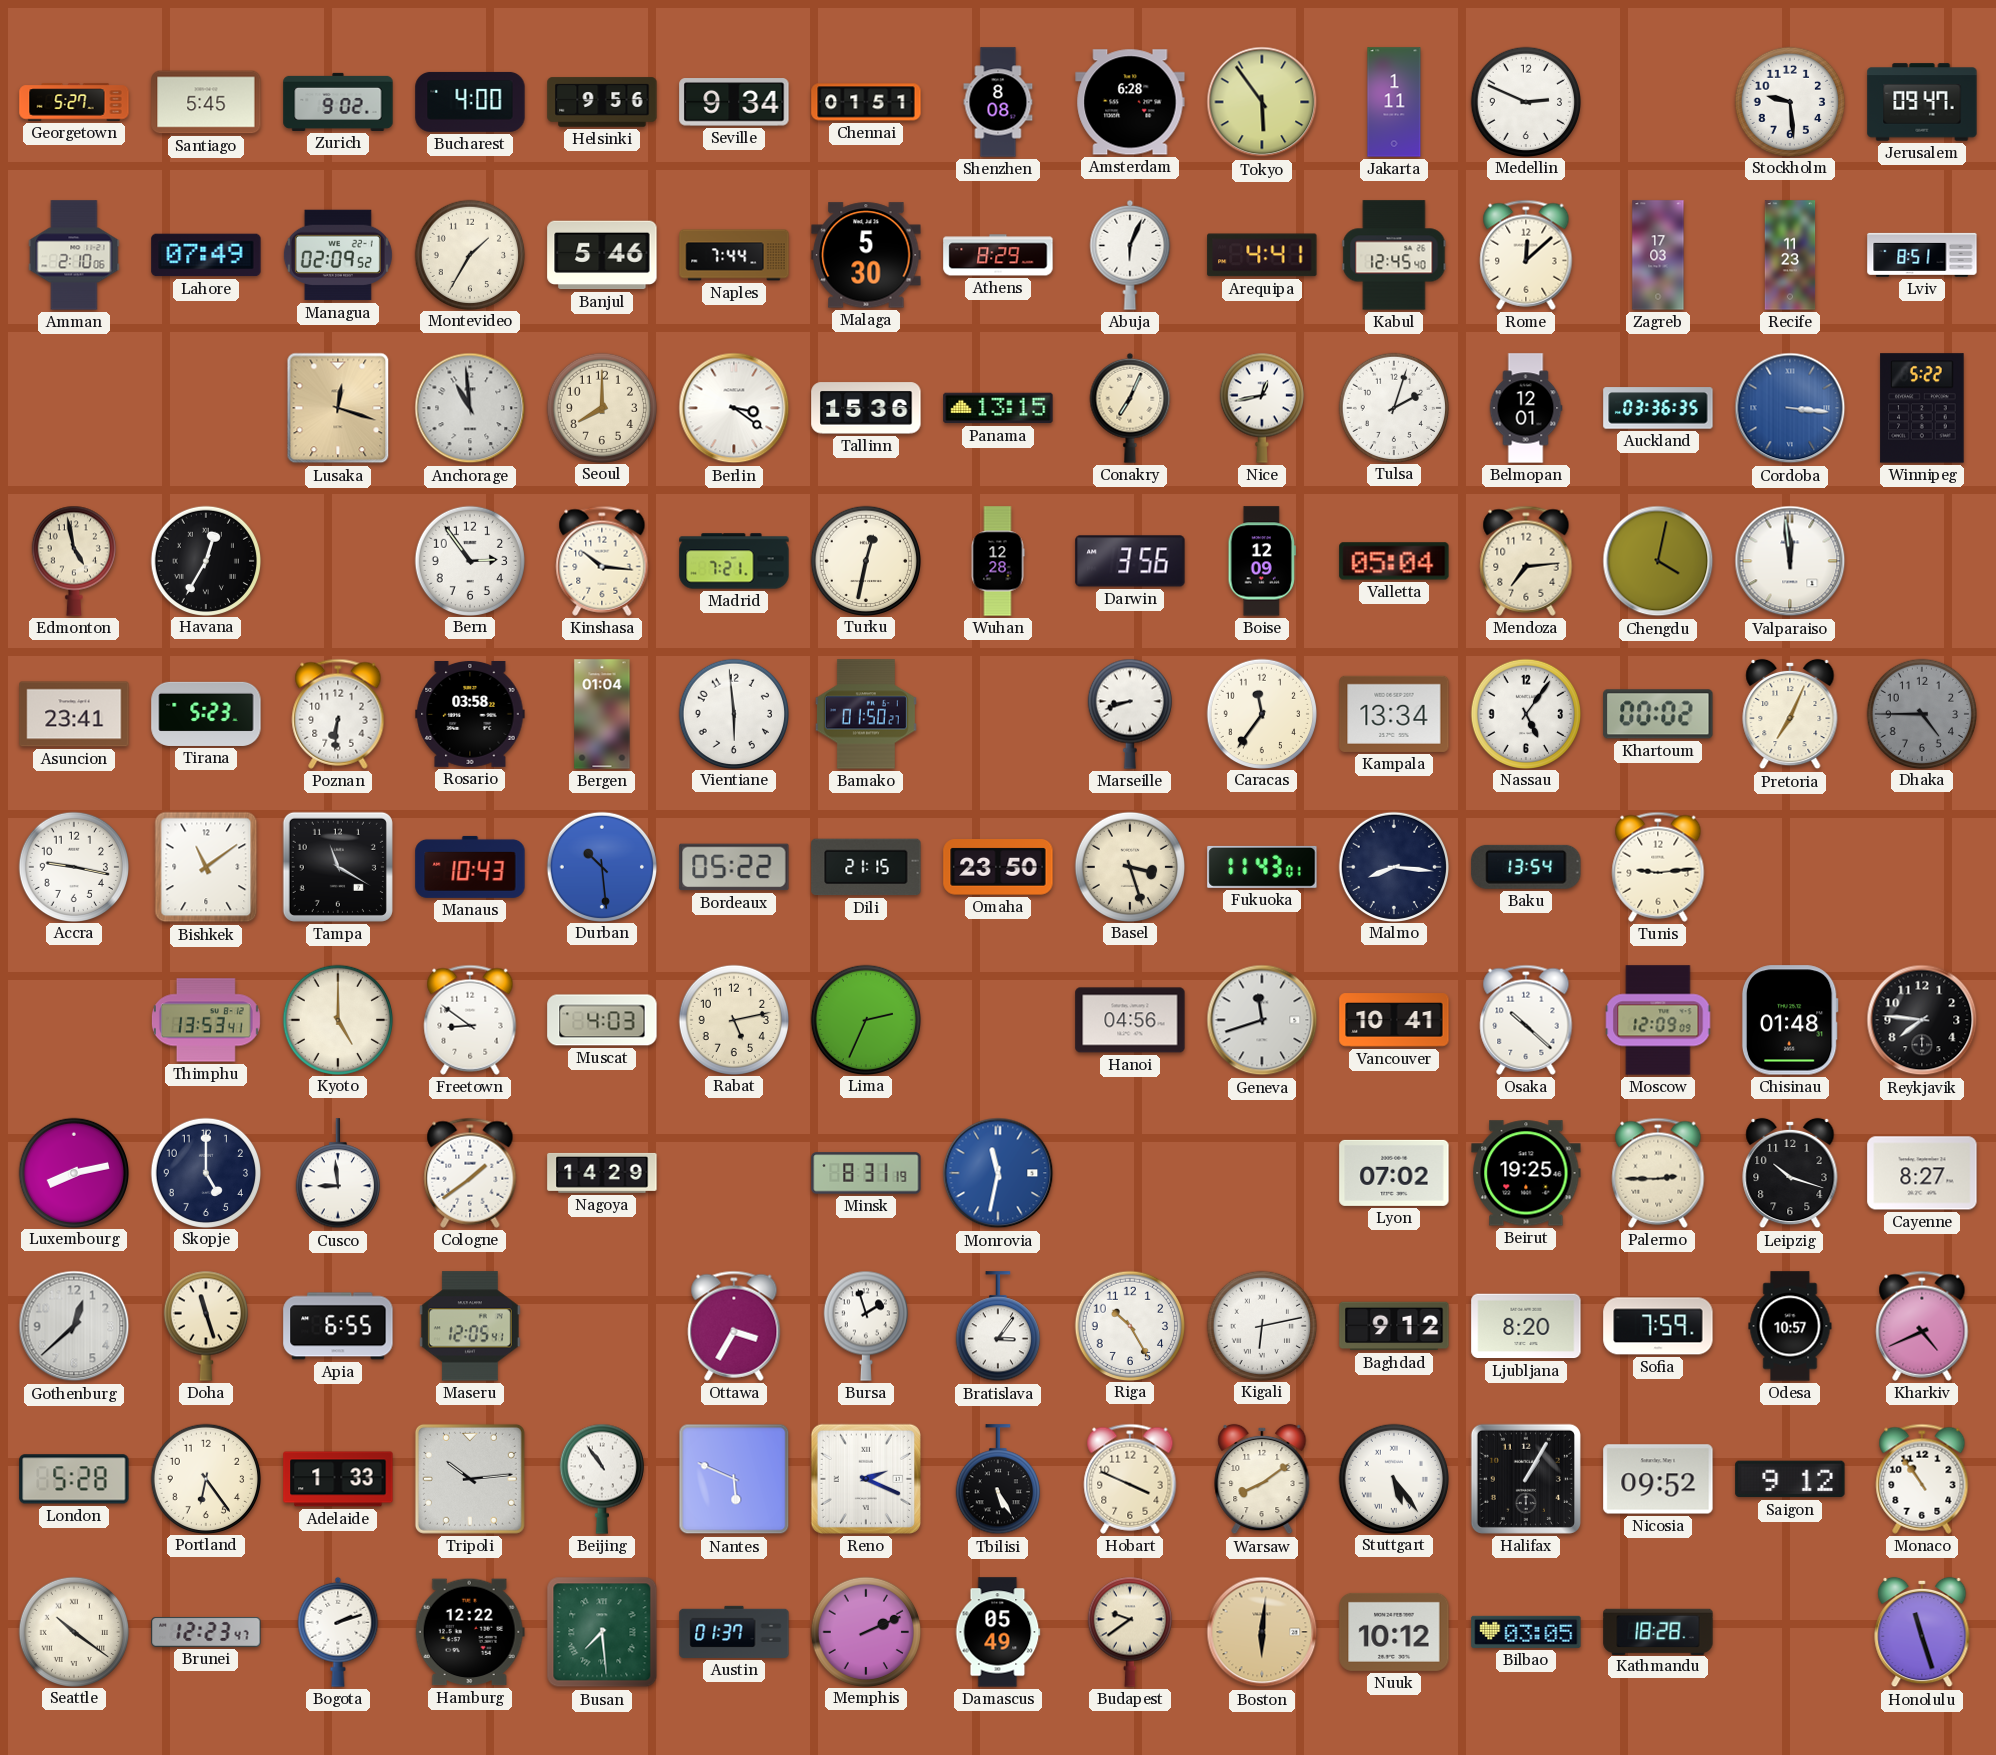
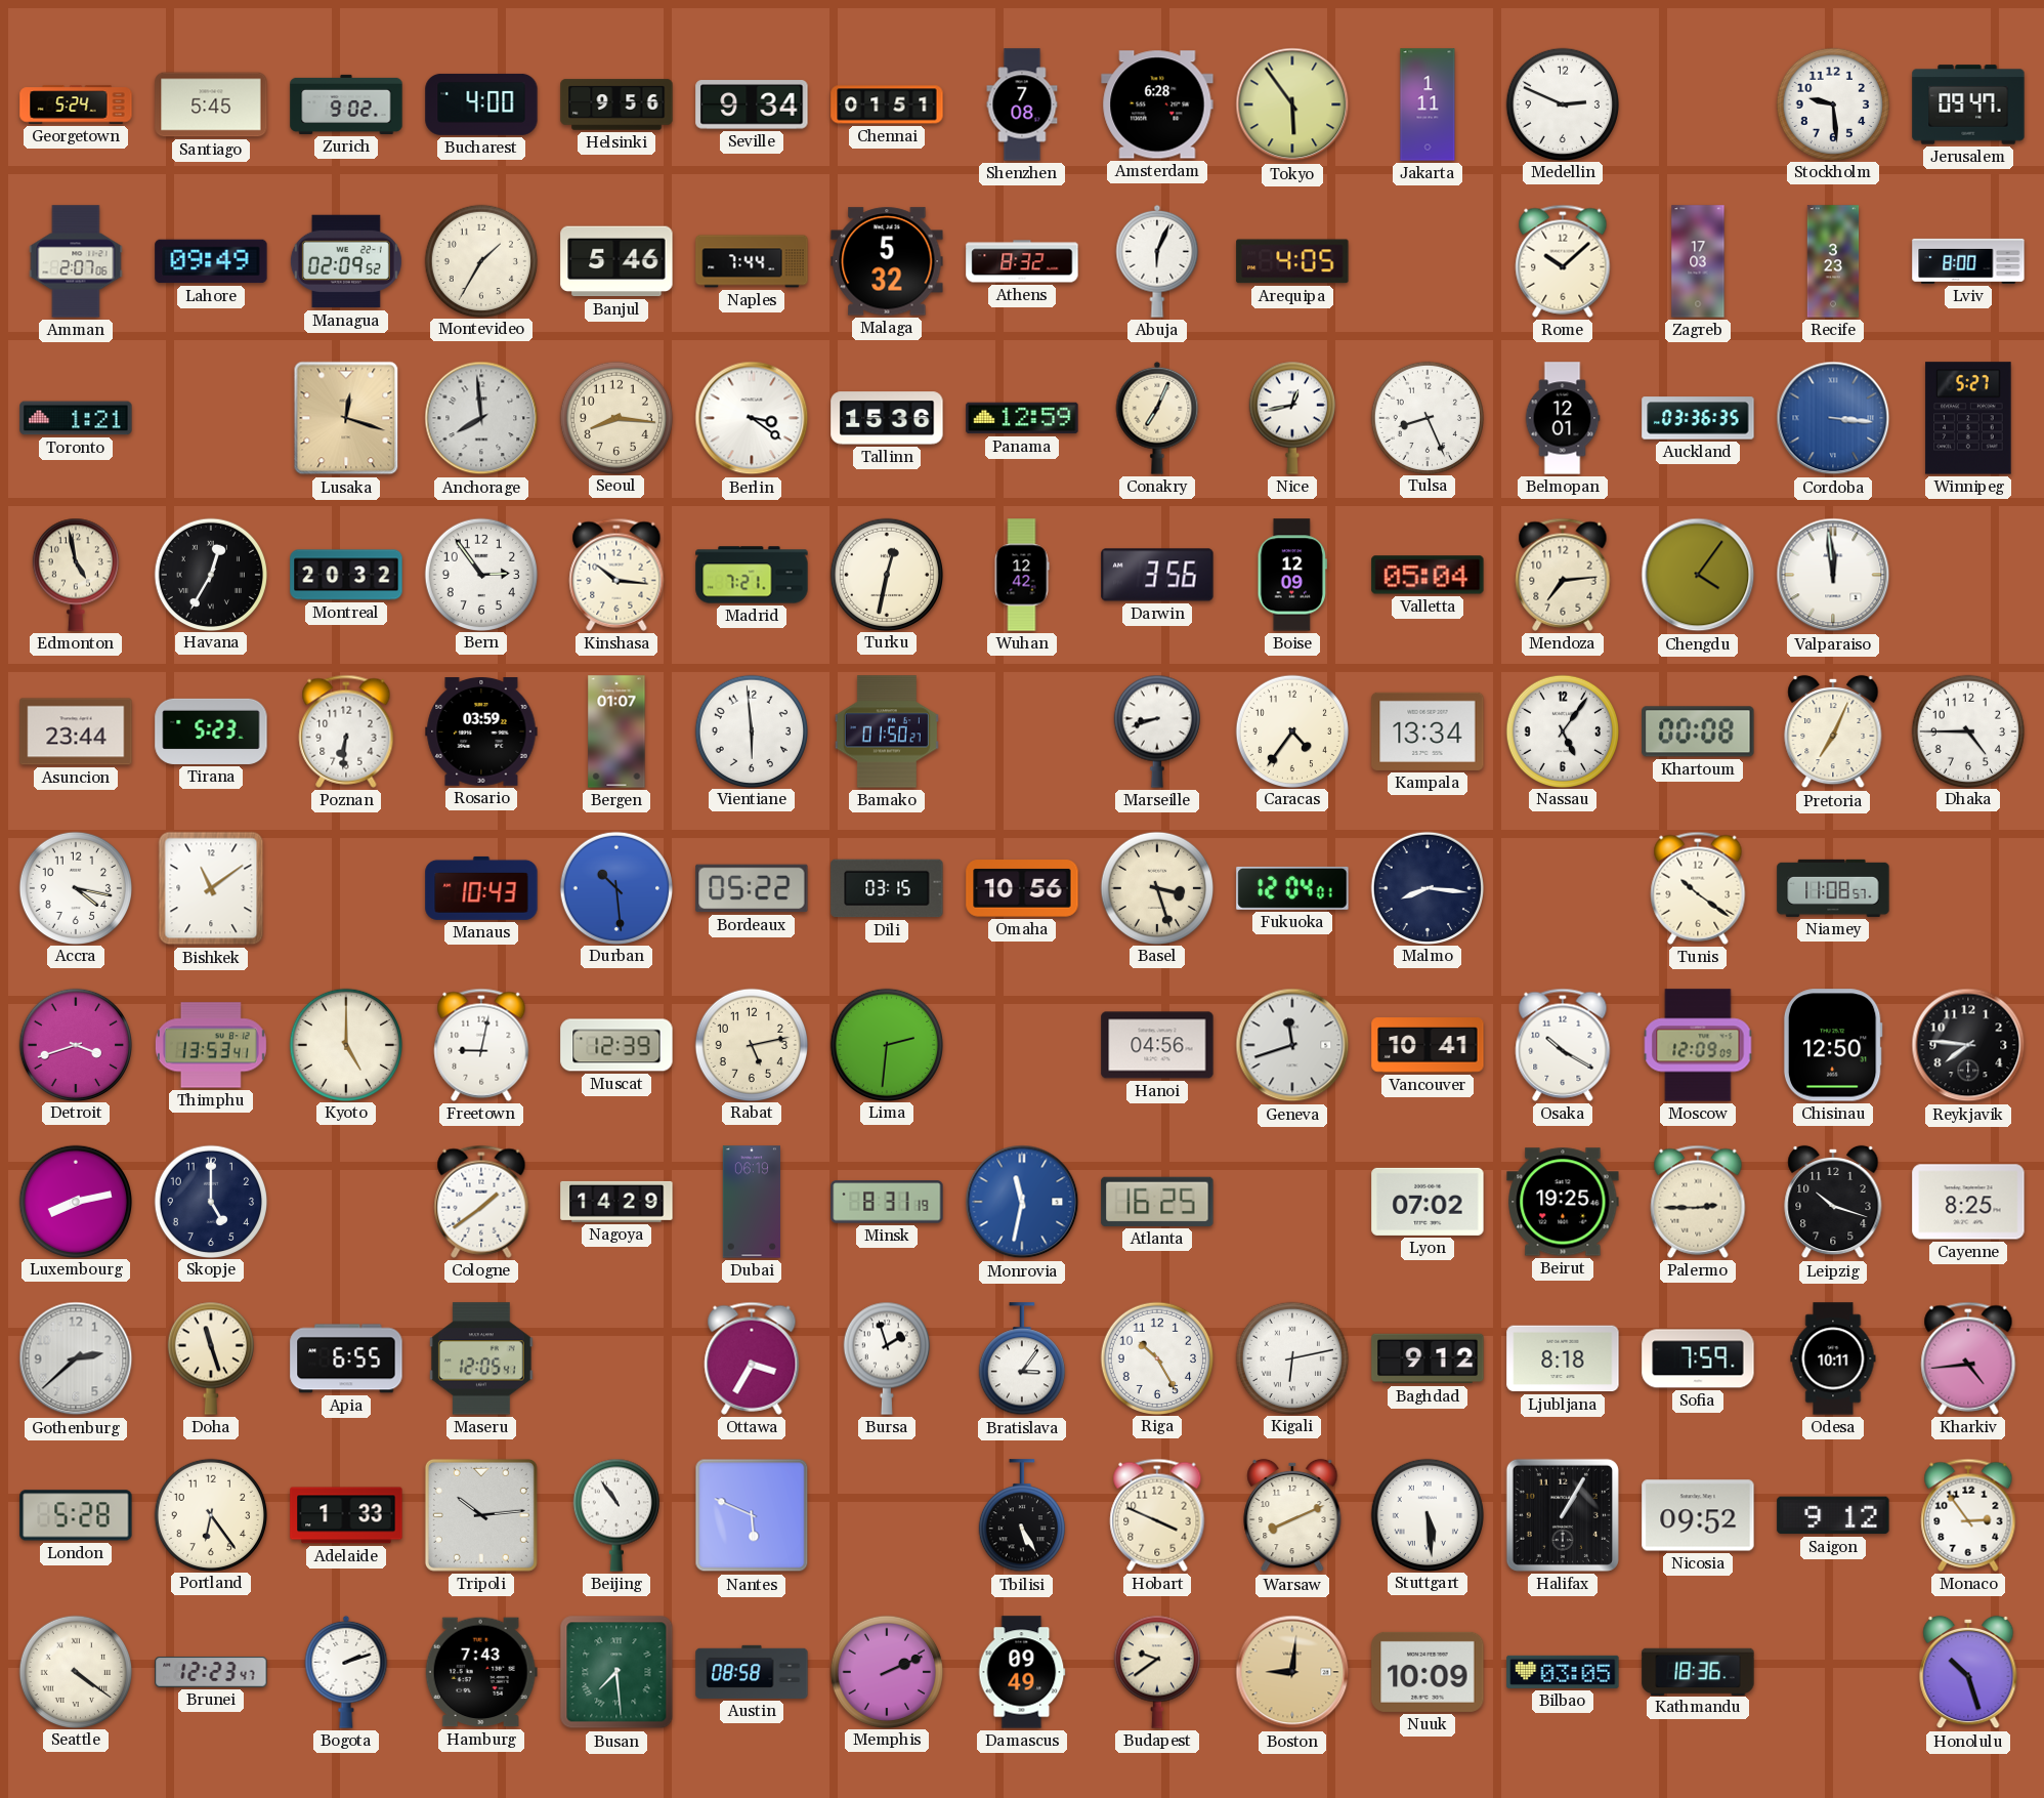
Georgetown: 5:27 -> 5:24
Shenzhen: 8:08 -> 7:08
Amman: 2:10 -> 2:07
Lahore: 07:49 -> 09:49
Malaga: 5:30 -> 5:32
Athens: 8:29 -> 8:32
Arequipa: 4:41 -> 4:05
Kabul: 12:45 -> none
Rome: 12:08 -> 10:08
Recife: 11:23 -> 3:23
Lviv: 8:51 -> 8:00
Toronto: none -> 1:21
Anchorage: 10:59 -> 7:59
Seoul: 8:00 -> 8:16
Panama: 13:15 -> 12:59
Tulsa: 2:03 -> 8:26
Winnipeg: 5:22 -> 5:27
Montreal: none -> 20:32
Wuhan: 12:28 -> 12:42
Chengdu: 4:02 -> 4:06
Asuncion: 23:41 -> 23:44
Rosario: 03:58 -> 03:59
Bergen: 01:04 -> 01:07
Caracas: 11:36 -> 4:36
Khartoum: 00:02 -> 00:08
Dhaka dial: grey -> white
Accra: 9:17 -> 4:17
Tampa: 11:20 -> none
Dili: 21:15 -> 03:15
Omaha: 23:50 -> 10:56
Fukuoka: 11:43 -> 12:04
Baku: 13:54 -> none
Tunis: 9:14 -> 10:21
Niamey: none -> 11:08
Detroit: none -> 3:42
Freetown: 8:51 -> 9:02
Muscat: 4:03 -> 12:39
Lima: 2:34 -> 2:31
Osaka: 10:22 -> 10:20
Chisinau: 01:48 -> 12:50
Cusco: 8:59 -> none
Dubai: none -> 06:19
Atlanta: none -> 16:25
Cayenne: 8:27 -> 8:25
Gothenburg: 12:38 -> 2:38
Ljubljana: 8:20 -> 8:18
Odesa: 10:57 -> 10:11
Kharkiv: 4:41 -> 4:44
Reno: 2:19 -> none
Warsaw: 8:09 -> 8:11
Stuttgart: 5:24 -> 5:29
Monaco: 10:54 -> 2:54
Seattle: 10:21 -> 4:21
Hamburg: 12:22 -> 7:43
Austin: 01:37 -> 08:58
Damascus: 05:49 -> 09:49
Boston: 6:01 -> 9:01
Nuuk: 10:12 -> 10:09
Kathmandu: 18:28 -> 18:36
Honolulu: 11:27 -> 10:27
